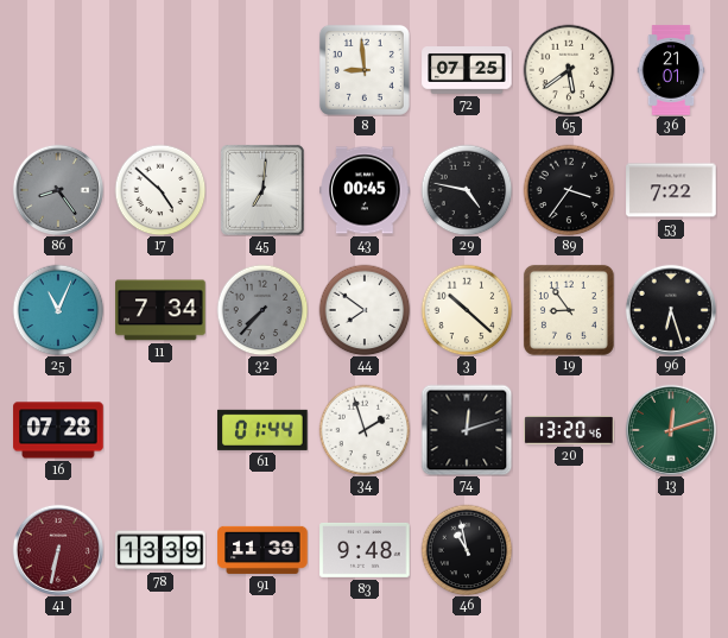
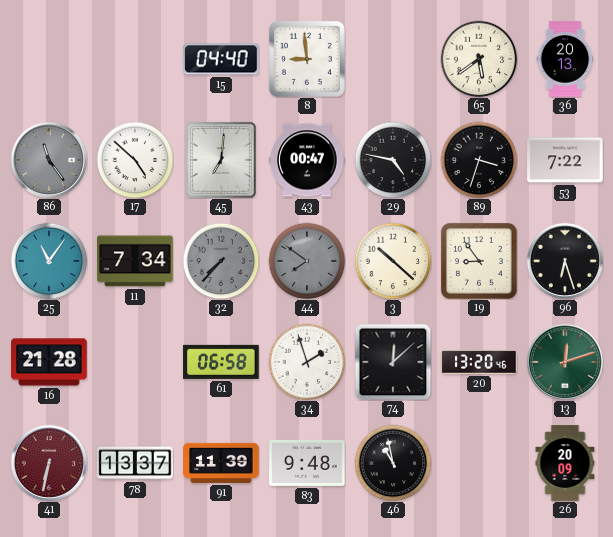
15: none -> 04:40
72: 07:25 -> none
36: 21:01 -> 20:13
86: 8:24 -> 11:24
43: 00:45 -> 00:47
89: 3:36 -> 3:33
25: 11:04 -> 11:06
44 dial: white -> grey
16: 07:28 -> 21:28
61: 01:44 -> 06:58
74: 12:12 -> 12:08
78: 13:39 -> 13:37
26: none -> 20:09
